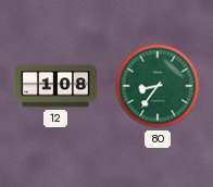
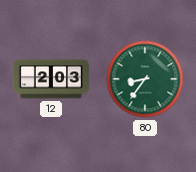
12: 1:08 -> 2:03
